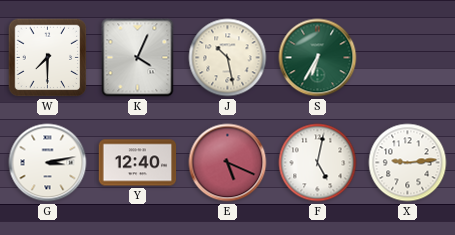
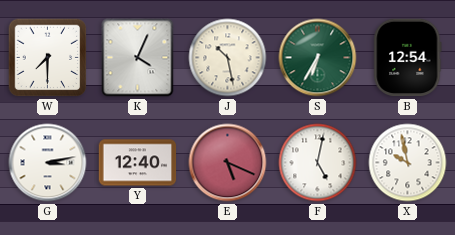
B: none -> 12:54
X: 9:14 -> 9:58
